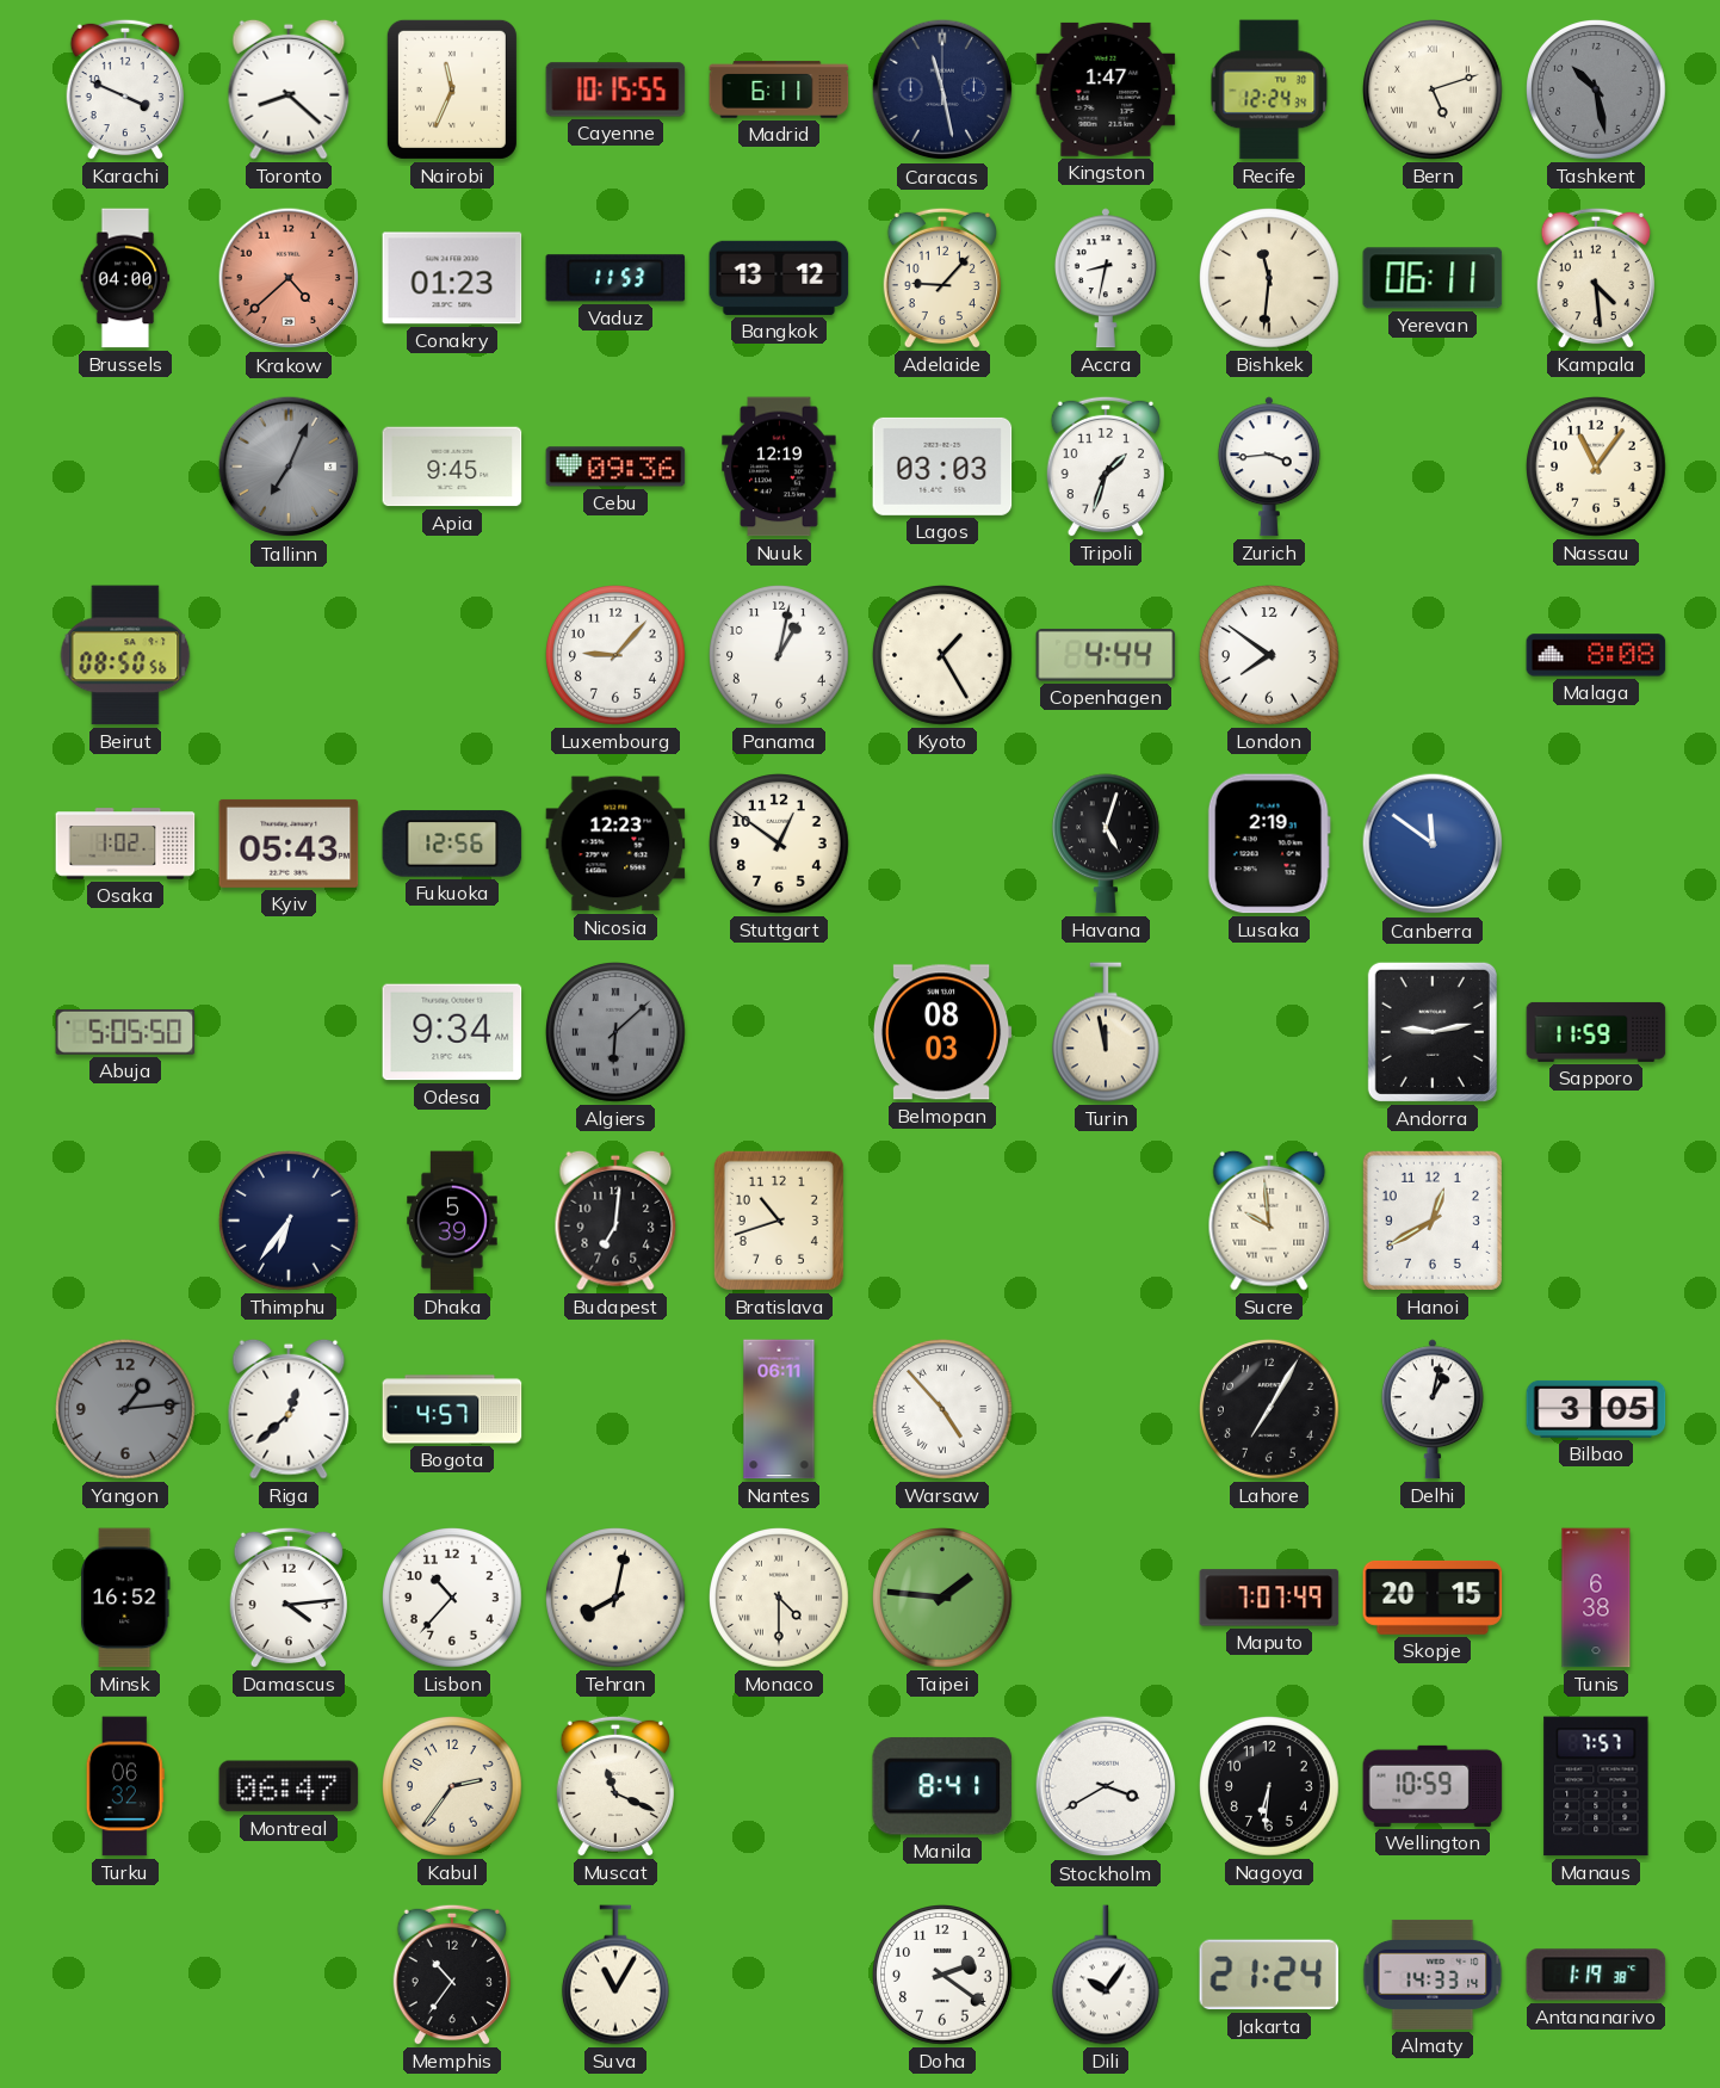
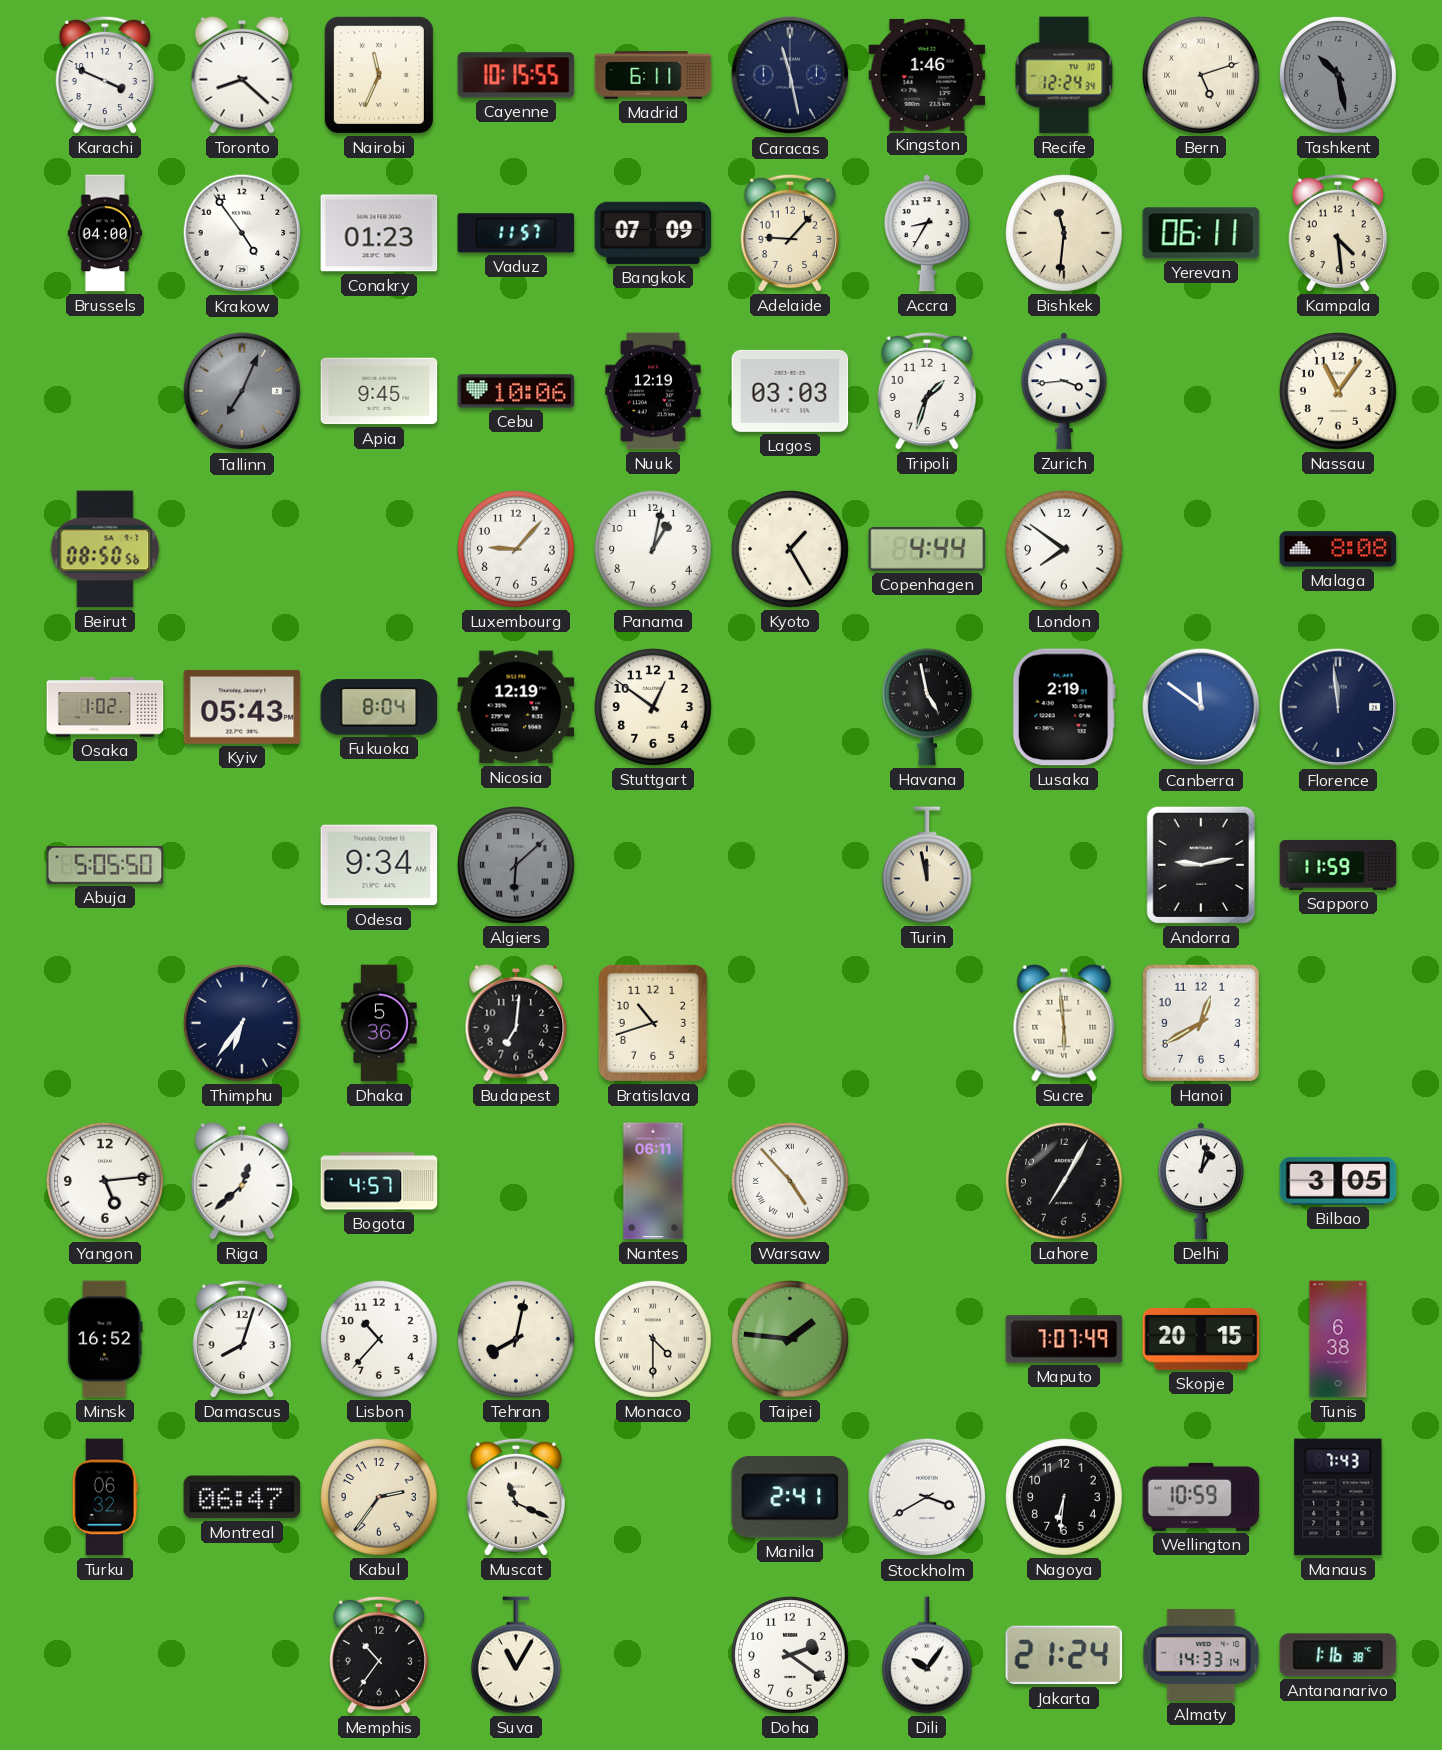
Kingston: 1:47 -> 1:46
Krakow: 4:38 -> 4:54
Krakow dial: salmon -> white
Vaduz: 11:53 -> 11:57
Bangkok: 13:12 -> 07:09
Accra: 8:32 -> 8:35
Cebu: 09:36 -> 10:06
Fukuoka: 12:56 -> 8:04
Nicosia: 12:23 -> 12:19
Havana: 5:03 -> 4:58
Florence: none -> 11:59
Belmopan: 08:03 -> none
Dhaka: 5:39 -> 5:36
Sucre: 9:59 -> 5:59
Yangon: 1:14 -> 5:14
Yangon dial: grey -> white
Damascus: 4:14 -> 8:03
Manila: 8:41 -> 2:41
Manaus: 7:57 -> 7:43
Antananarivo: 1:19 -> 1:16
